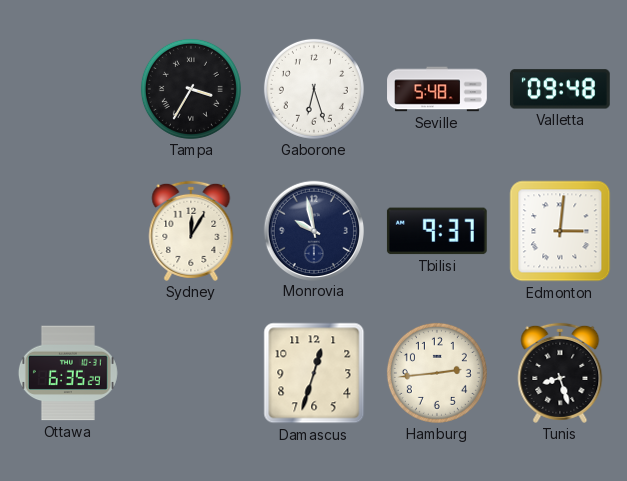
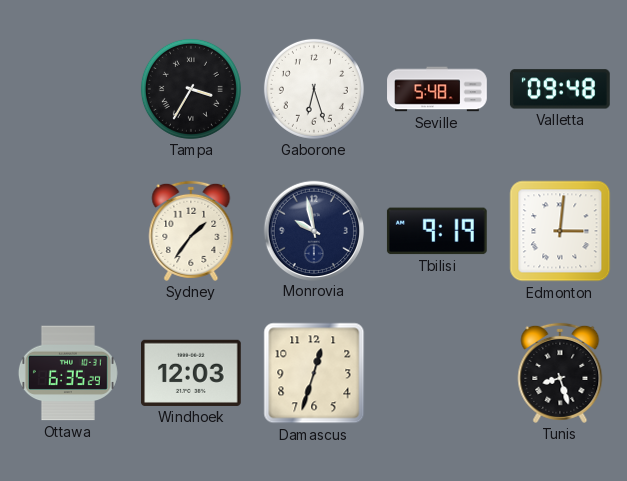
Sydney: 12:05 -> 1:36
Tbilisi: 9:37 -> 9:19
Windhoek: none -> 12:03
Hamburg: 2:44 -> none
